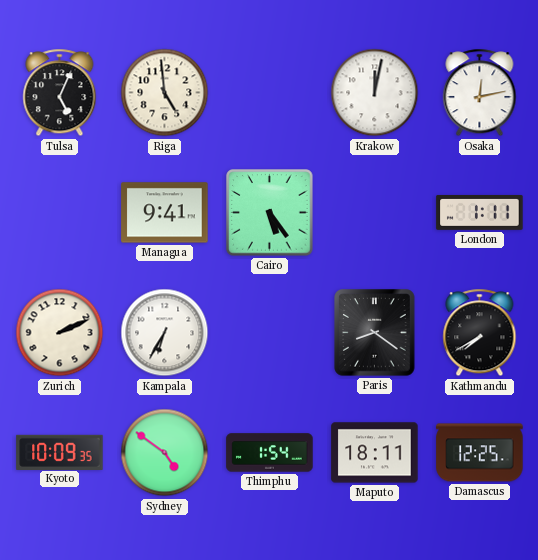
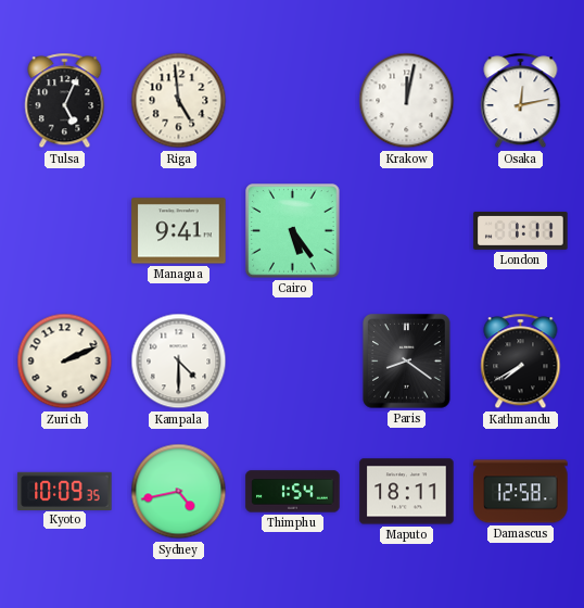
Kampala: 6:35 -> 4:30
Sydney: 4:51 -> 4:43
Damascus: 12:25 -> 12:58
